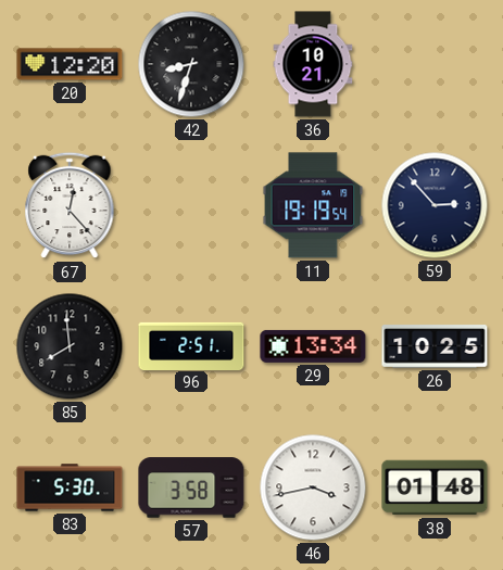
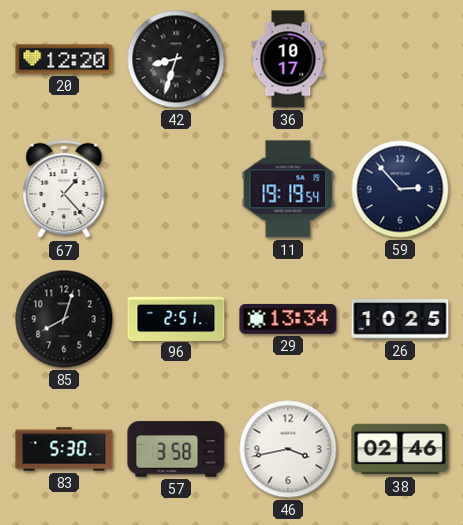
36: 10:21 -> 10:17
67: 12:23 -> 1:23
85: 7:59 -> 8:03
38: 01:48 -> 02:46
